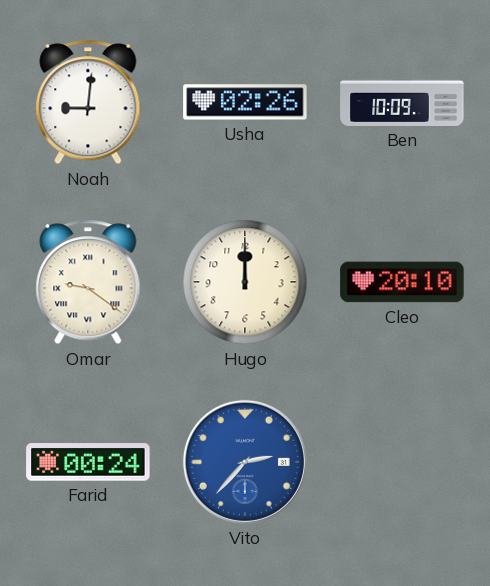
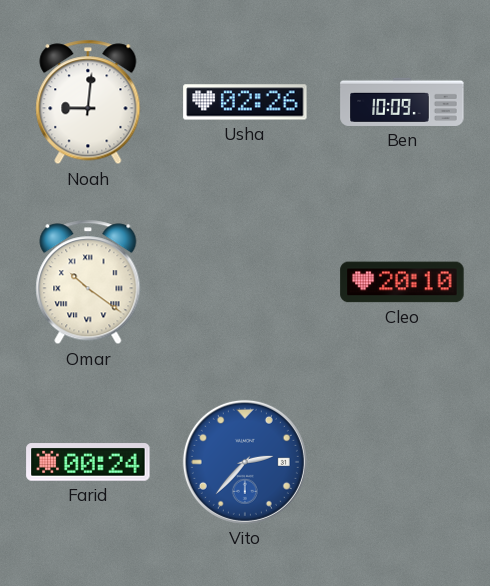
Omar: 9:21 -> 10:21
Hugo: 12:00 -> none
